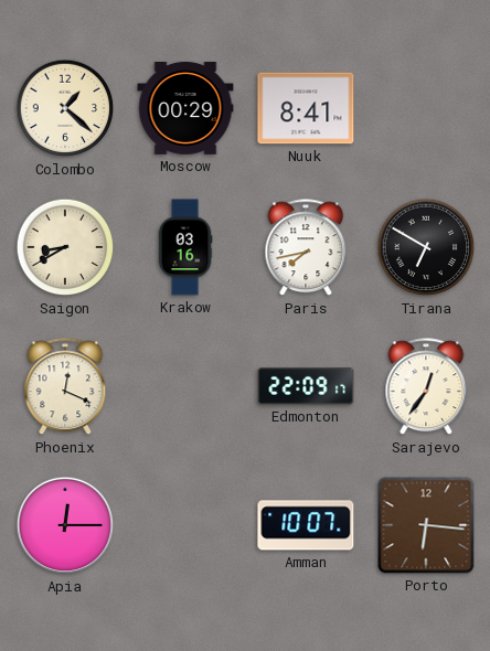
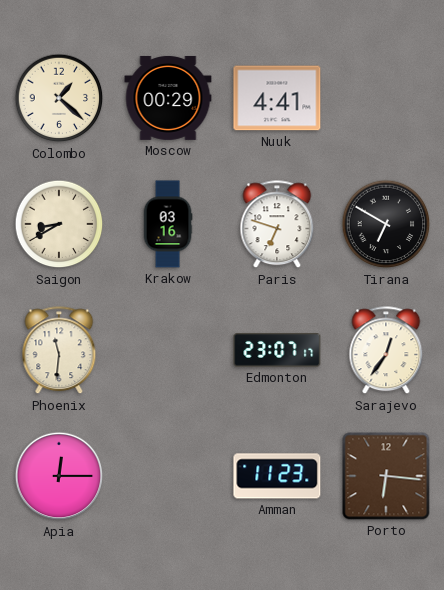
Nuuk: 8:41 -> 4:41
Paris: 7:43 -> 6:48
Phoenix: 12:19 -> 11:31
Edmonton: 22:09 -> 23:07
Amman: 10:07 -> 11:23
